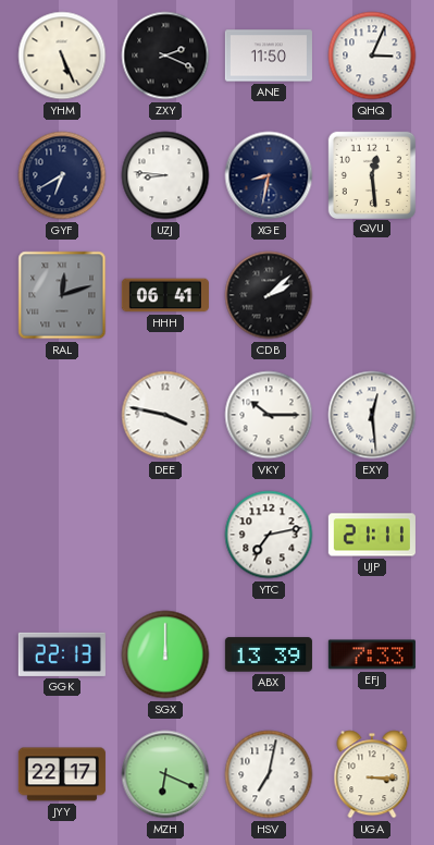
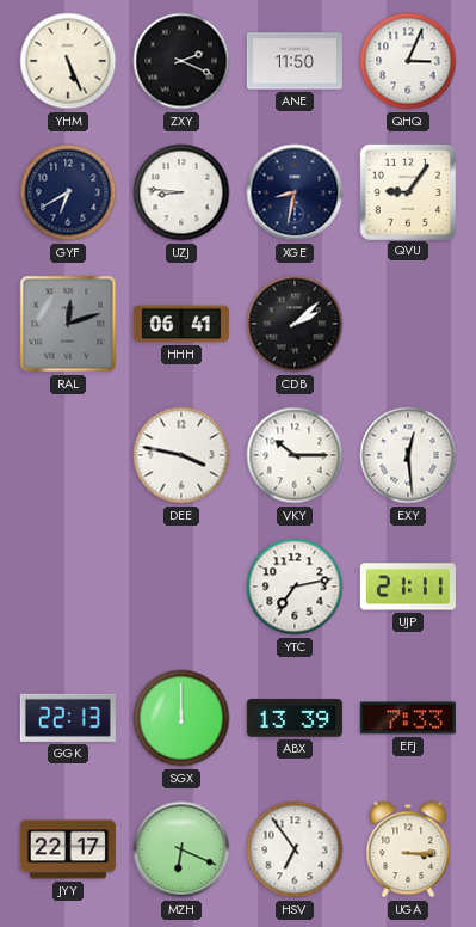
QVU: 12:29 -> 9:06
HSV: 7:02 -> 6:54
